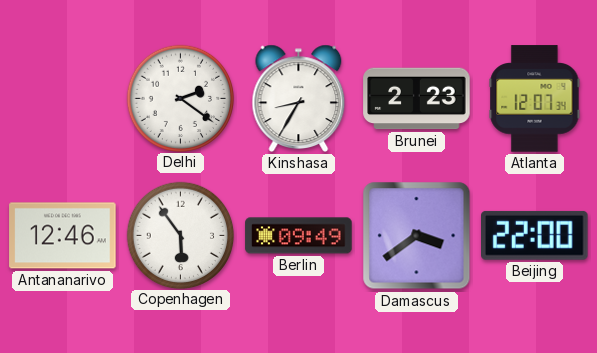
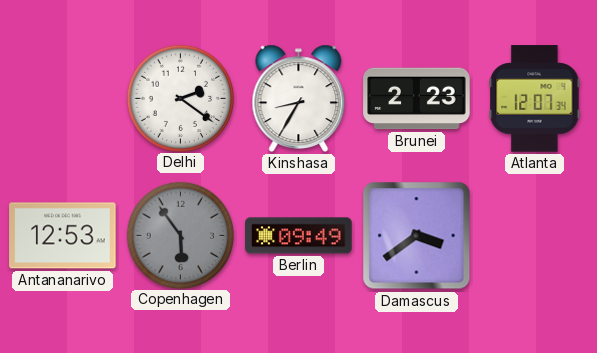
Antananarivo: 12:46 -> 12:53
Copenhagen dial: white -> grey
Beijing: 22:00 -> none
